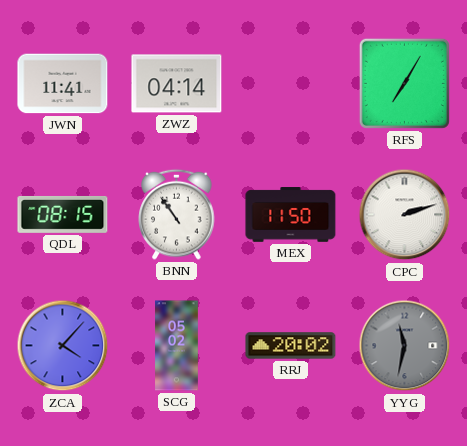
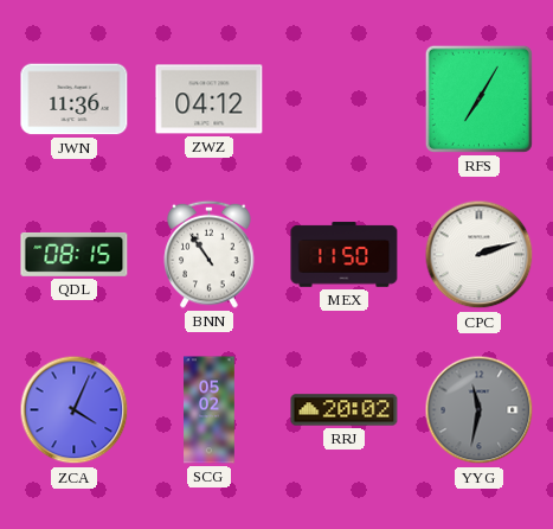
JWN: 11:41 -> 11:36
ZWZ: 04:14 -> 04:12
ZCA: 4:07 -> 4:04
